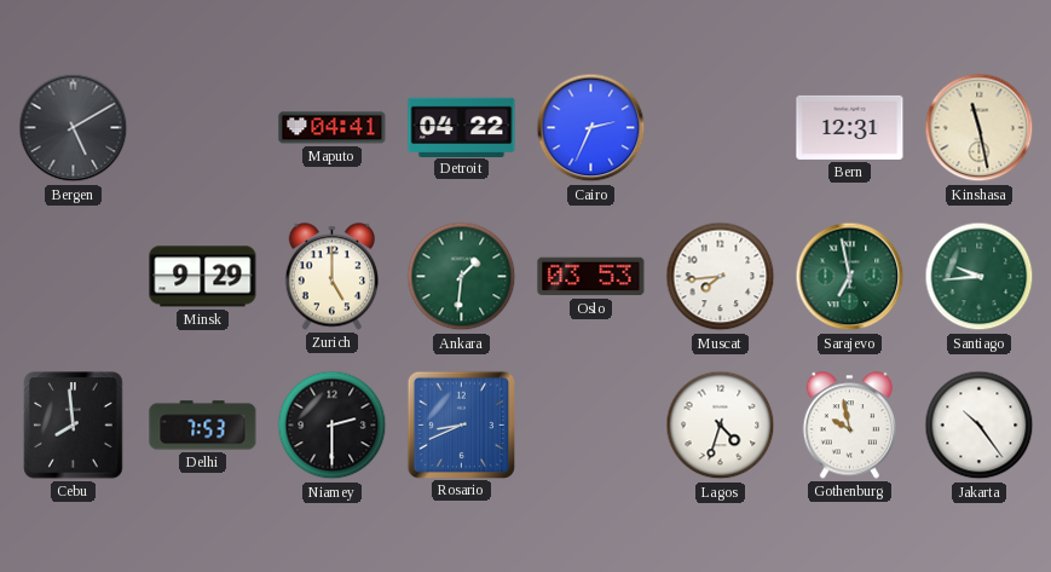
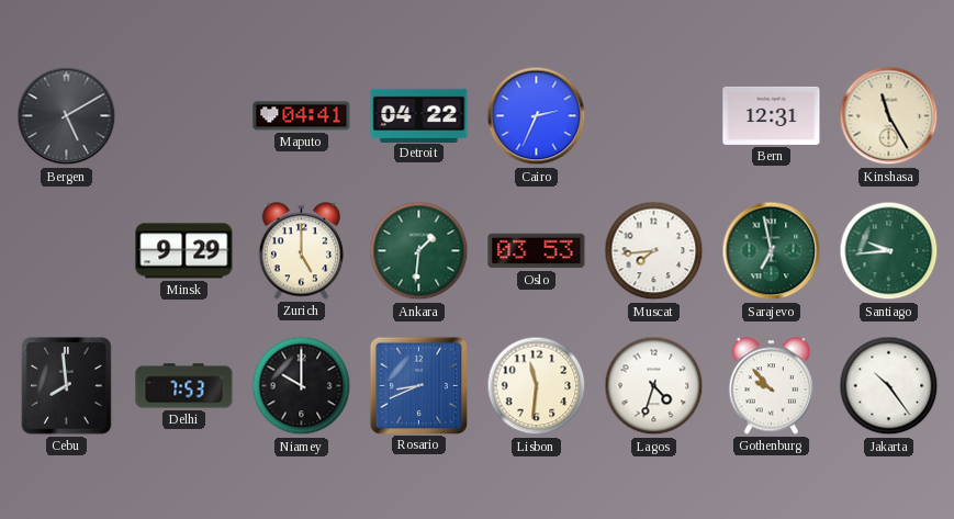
Kinshasa: 11:28 -> 11:25
Niamey: 2:30 -> 10:00
Lisbon: none -> 11:31
Gothenburg: 9:58 -> 9:53
